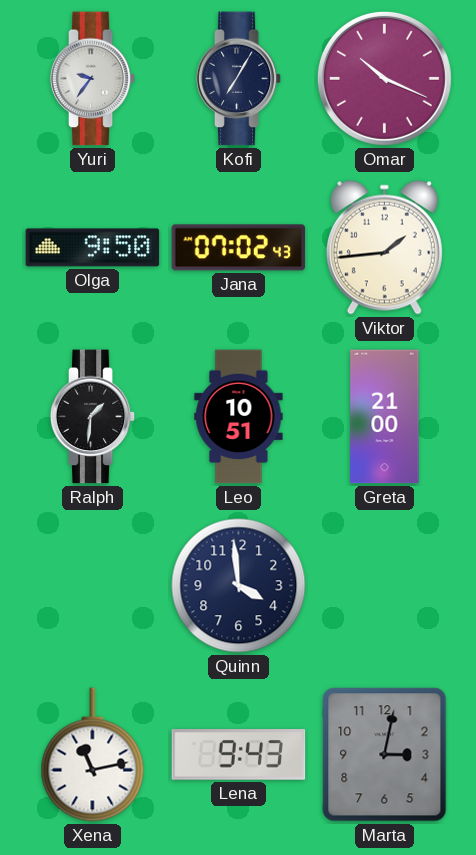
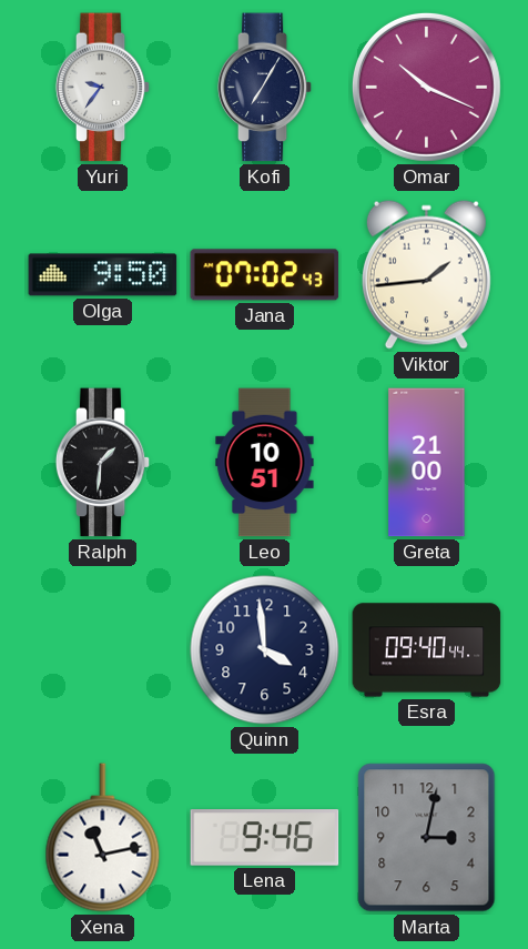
Esra: none -> 09:40
Lena: 9:43 -> 9:46
